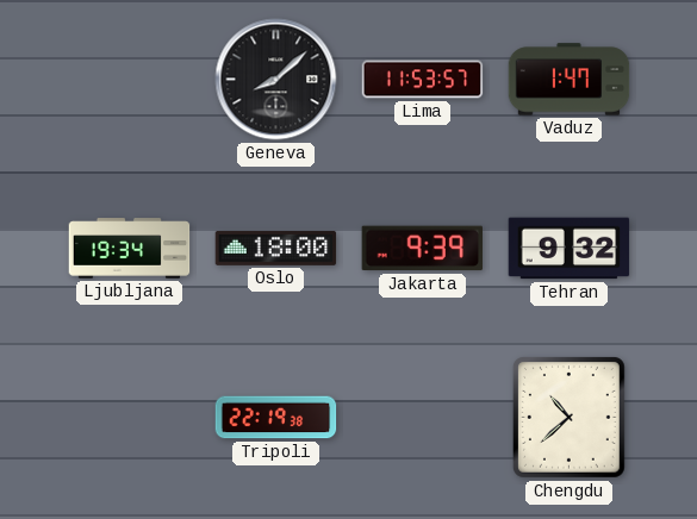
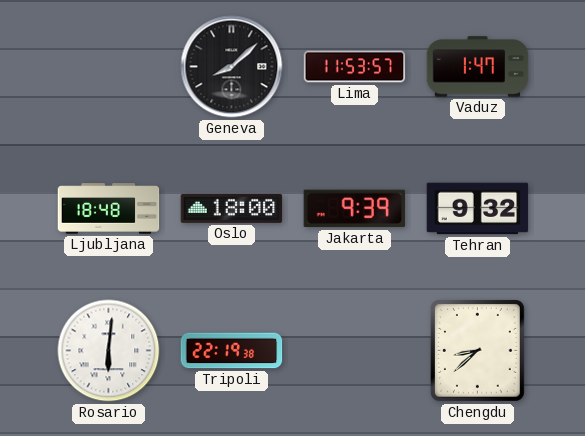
Ljubljana: 19:34 -> 18:48
Rosario: none -> 6:01
Chengdu: 10:38 -> 8:38
